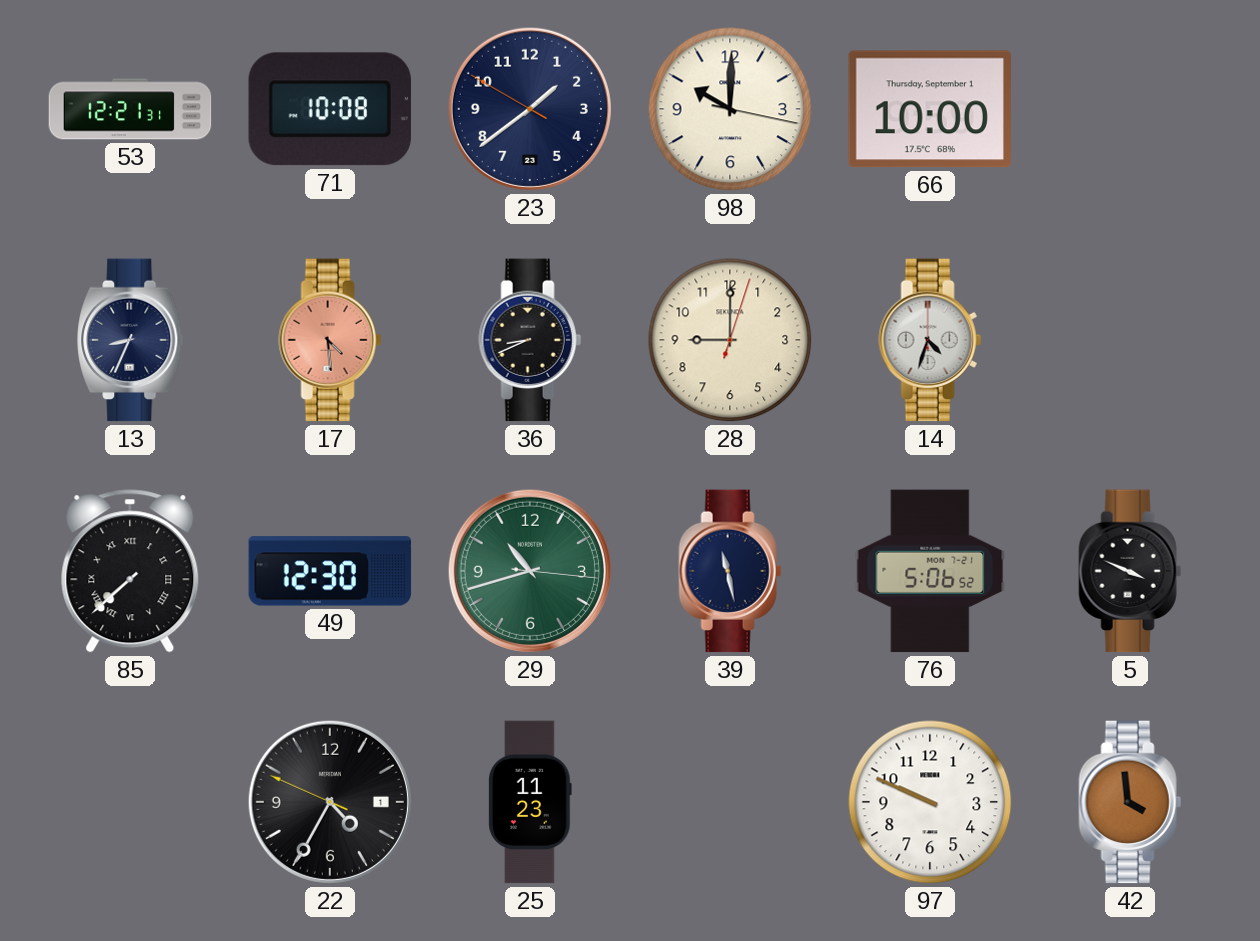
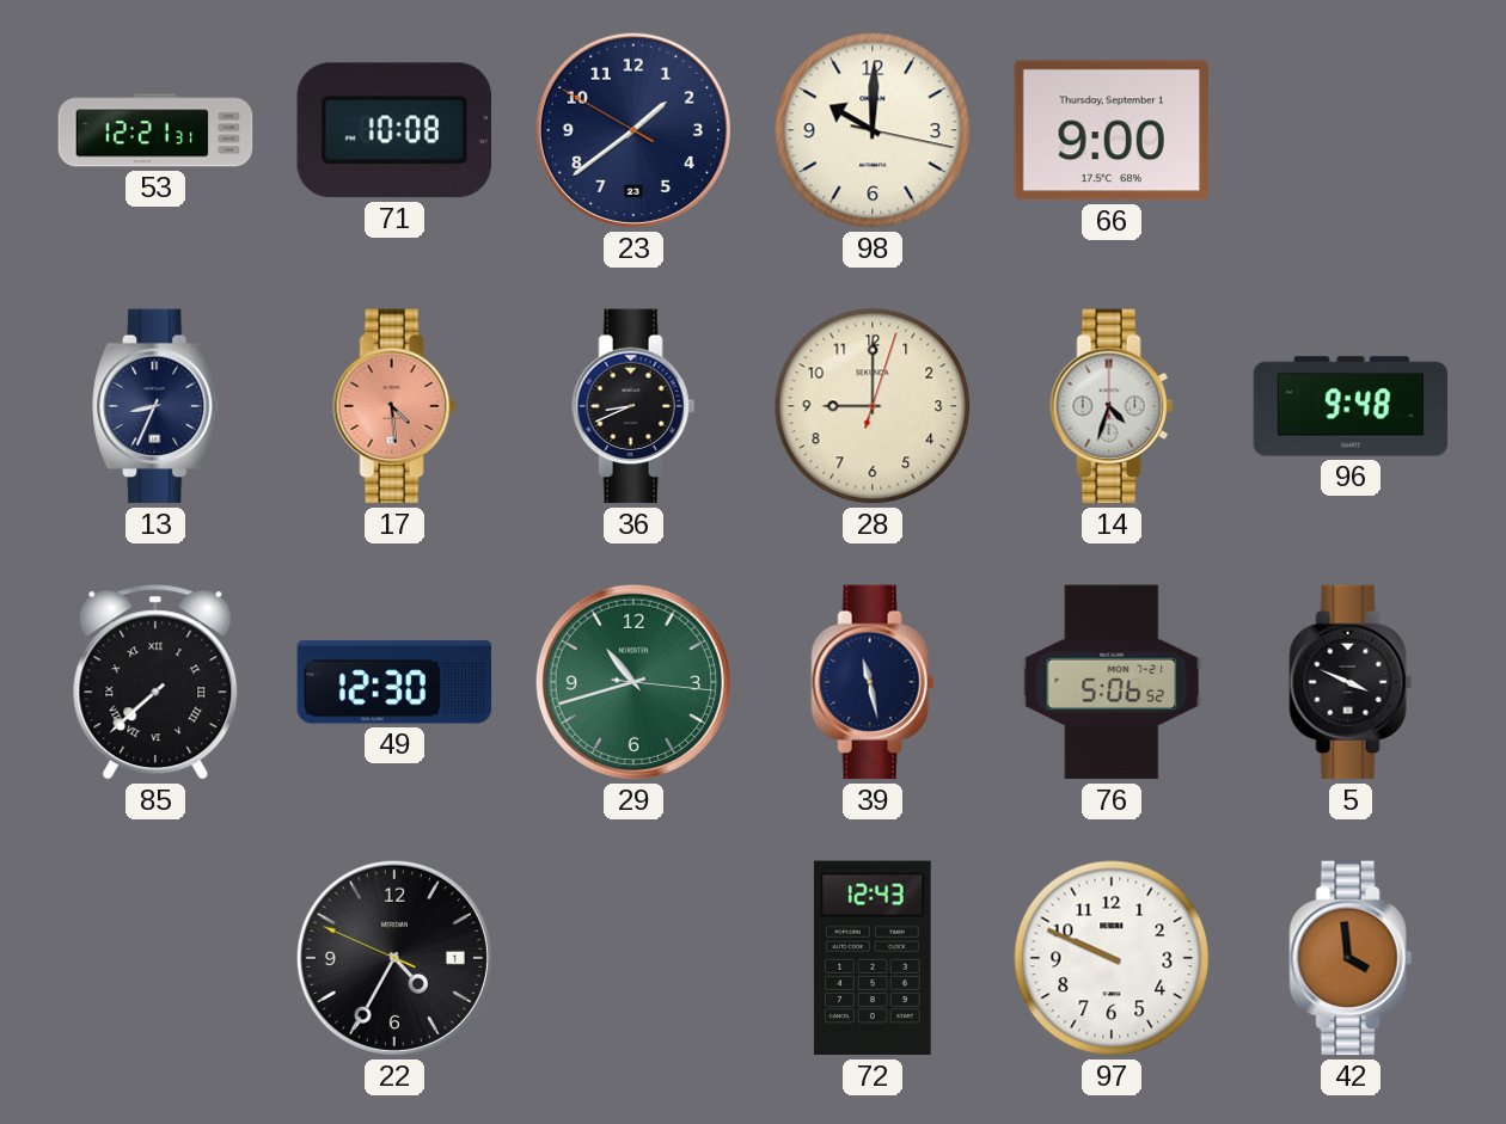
66: 10:00 -> 9:00
96: none -> 9:48
25: 11:23 -> none
72: none -> 12:43
